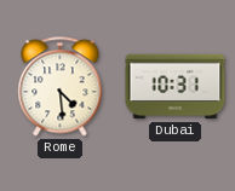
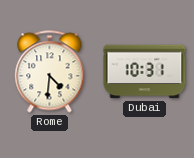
Rome: 4:29 -> 4:31
